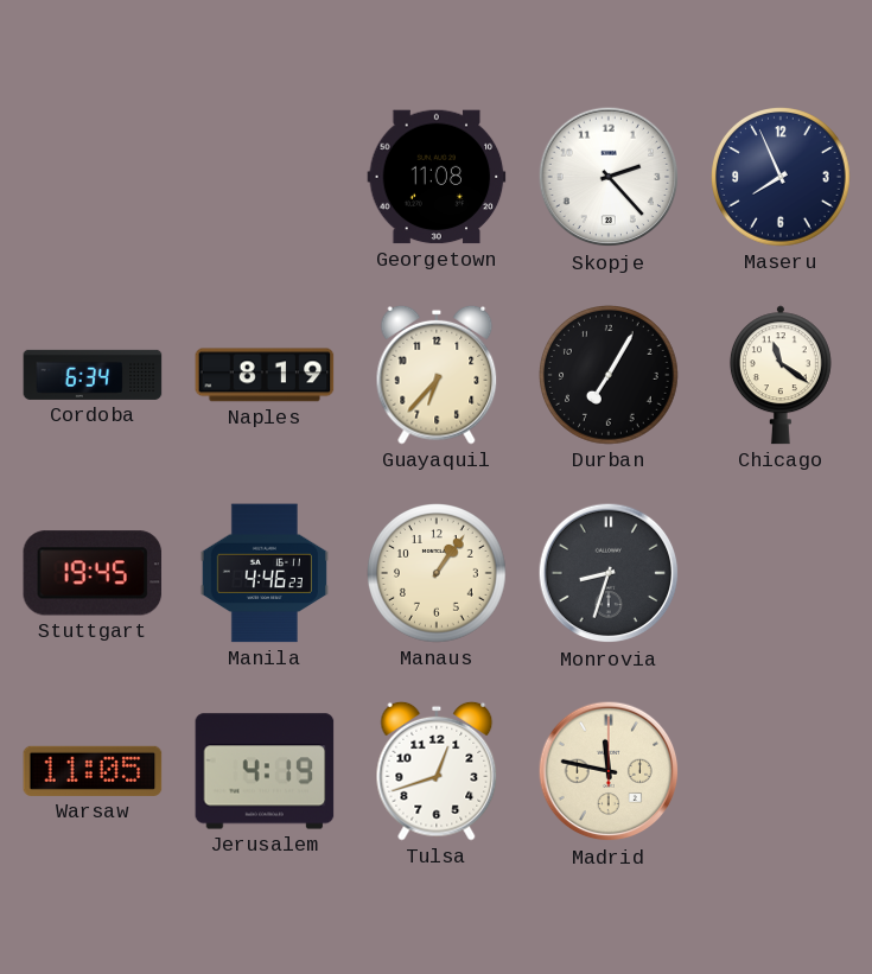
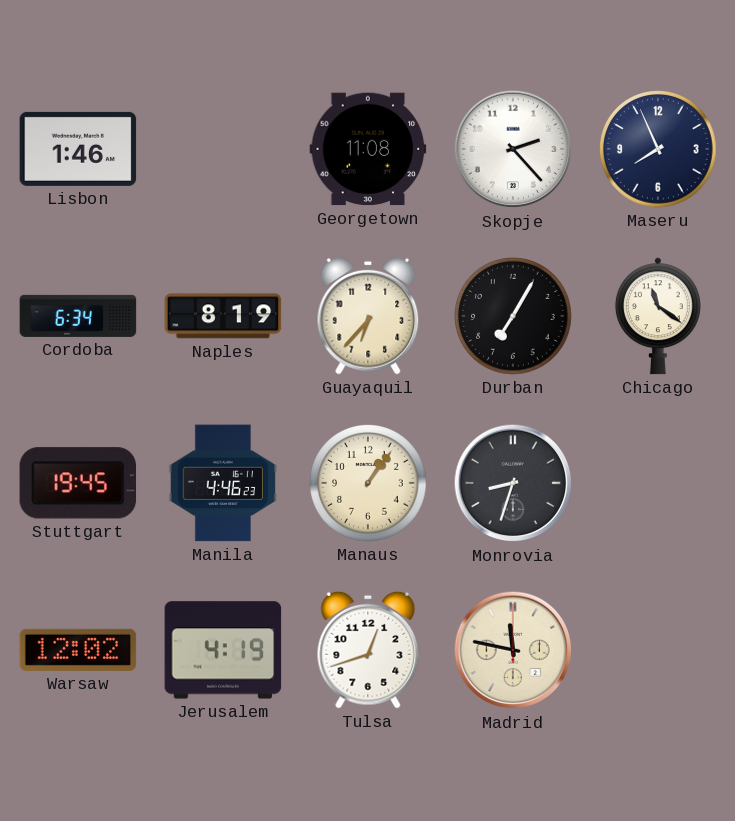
Lisbon: none -> 1:46
Warsaw: 11:05 -> 12:02
